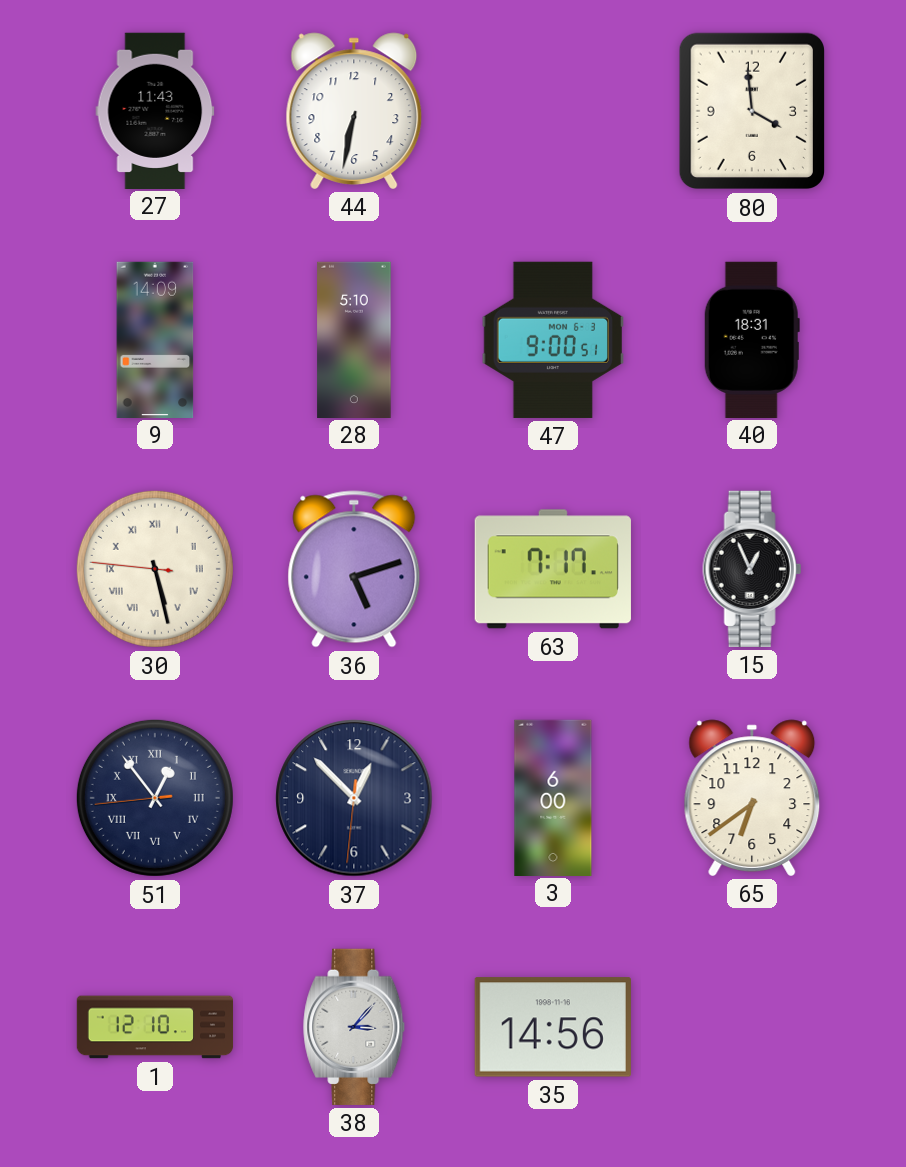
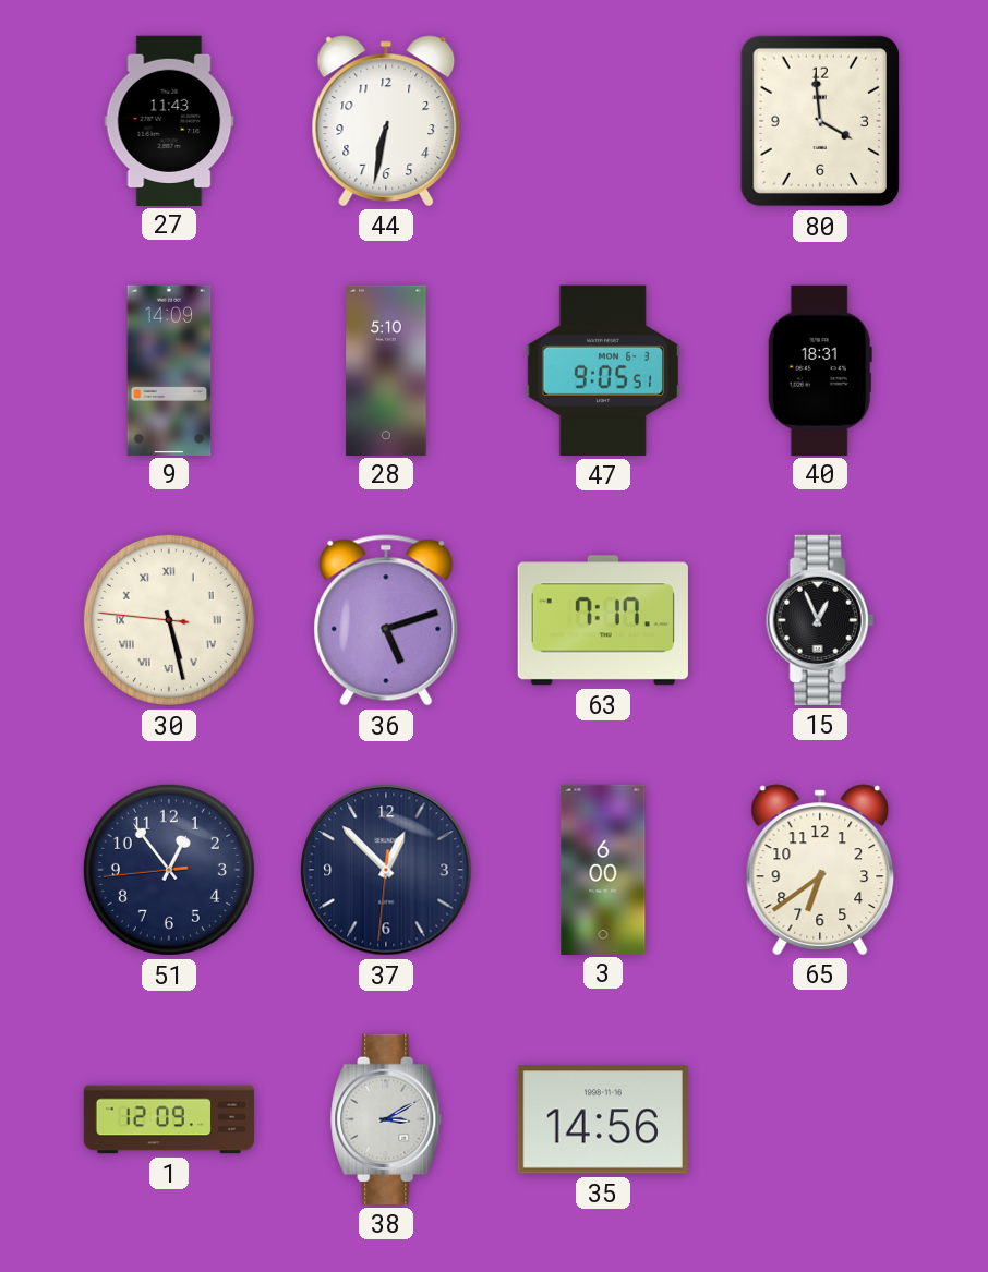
47: 9:00 -> 9:05
51 numerals: Roman -> Arabic
1: 12:10 -> 12:09
38: 3:07 -> 3:10
